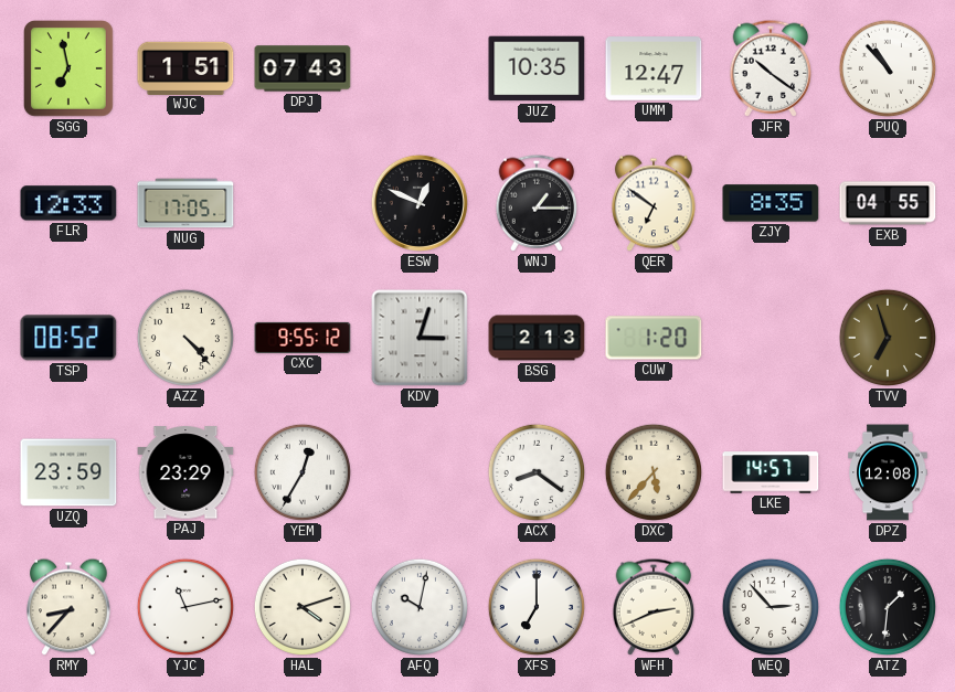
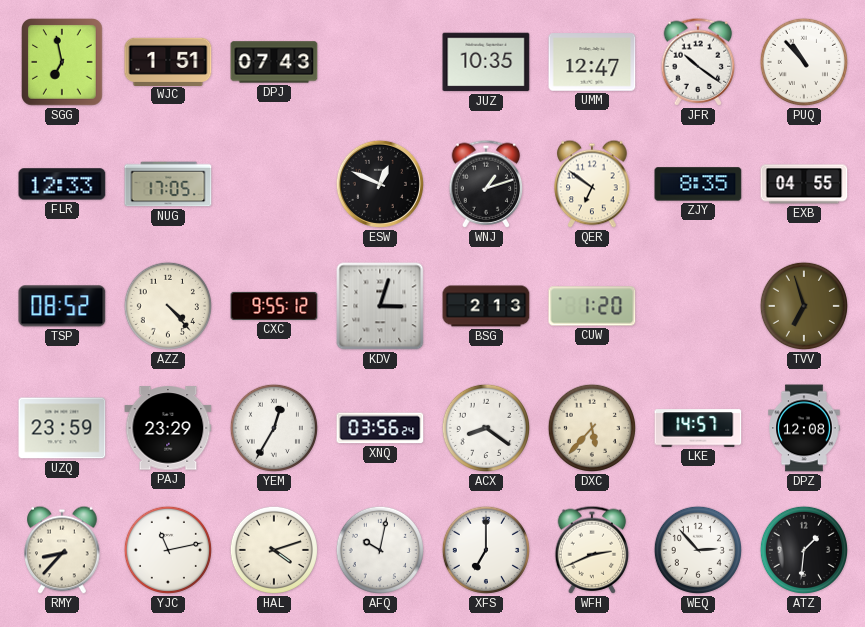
WNJ: 1:15 -> 1:12
XNQ: none -> 03:56
